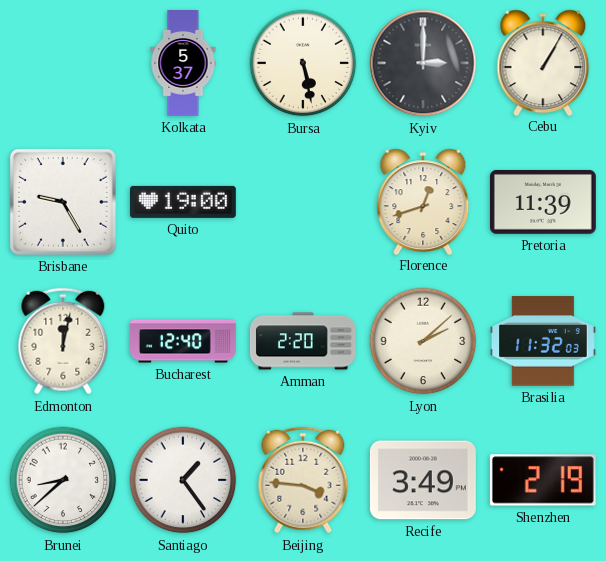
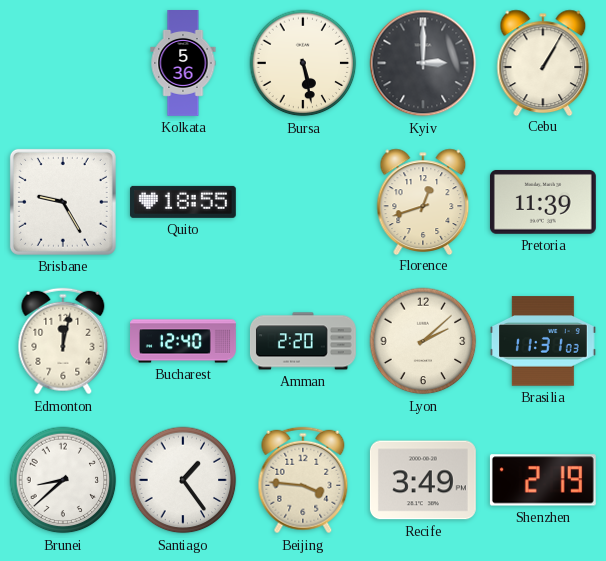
Kolkata: 5:37 -> 5:36
Quito: 19:00 -> 18:55
Brasilia: 11:32 -> 11:31
